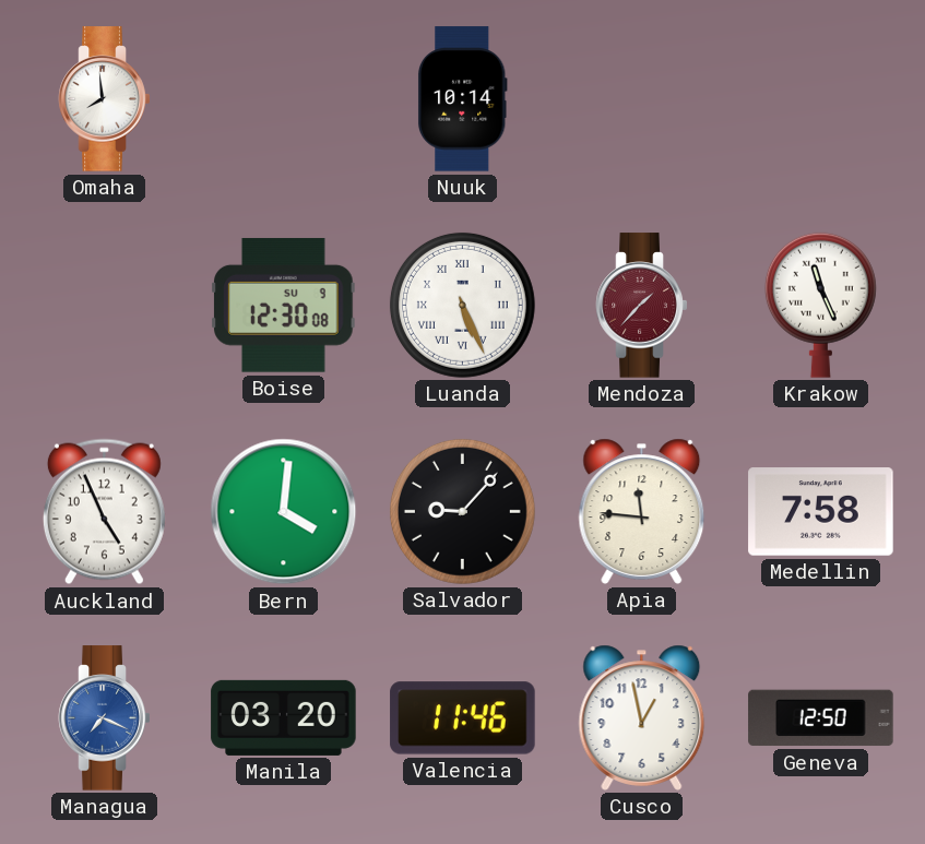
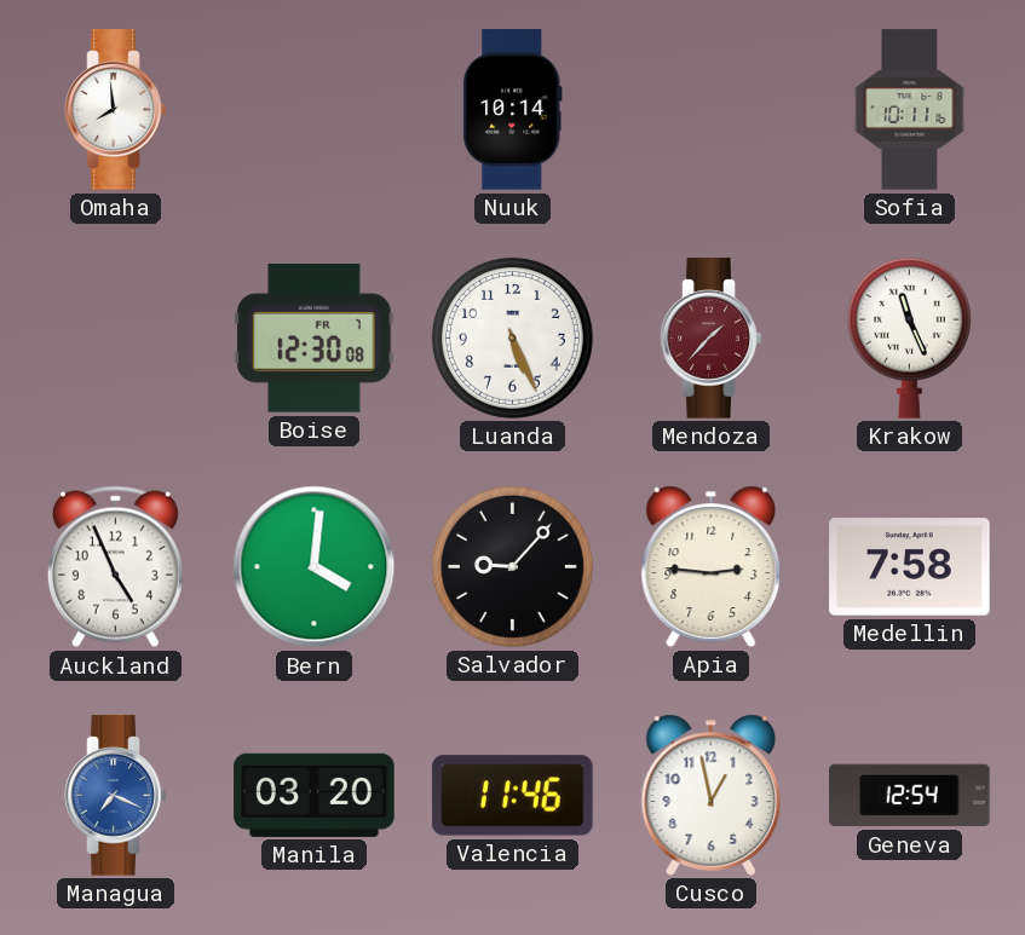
Sofia: none -> 10:11
Boise date: SU 9 -> FR 7
Luanda numerals: Roman -> Arabic
Apia: 11:46 -> 2:46
Geneva: 12:50 -> 12:54
